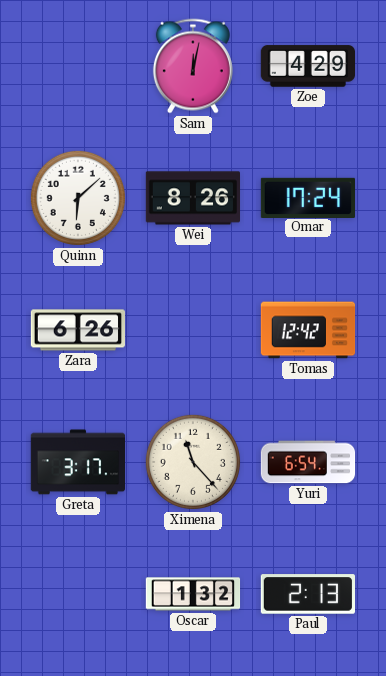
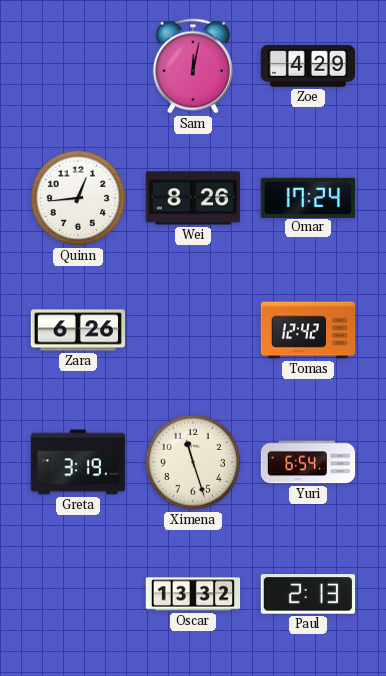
Quinn: 6:08 -> 12:44
Greta: 3:17 -> 3:19
Ximena: 11:23 -> 11:27
Oscar: 1:32 -> 13:32
